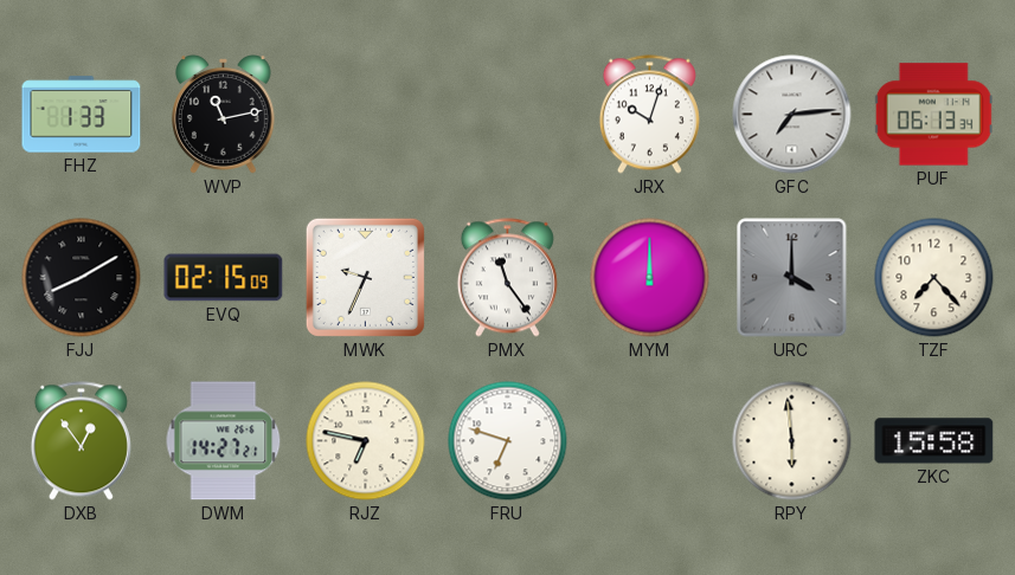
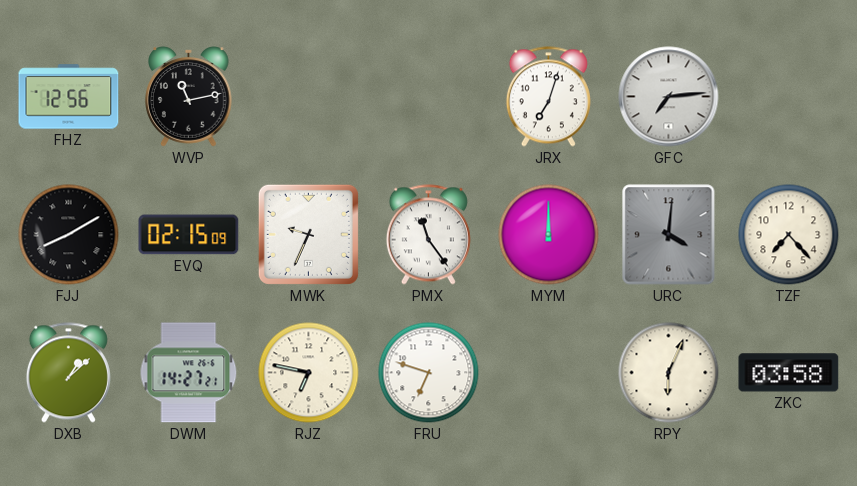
FHZ: 1:33 -> 12:56
JRX: 10:03 -> 7:03
PUF: 06:13 -> none
URC: 4:00 -> 4:01
DXB: 12:54 -> 1:08
RPY: 5:59 -> 6:04
ZKC: 15:58 -> 03:58
